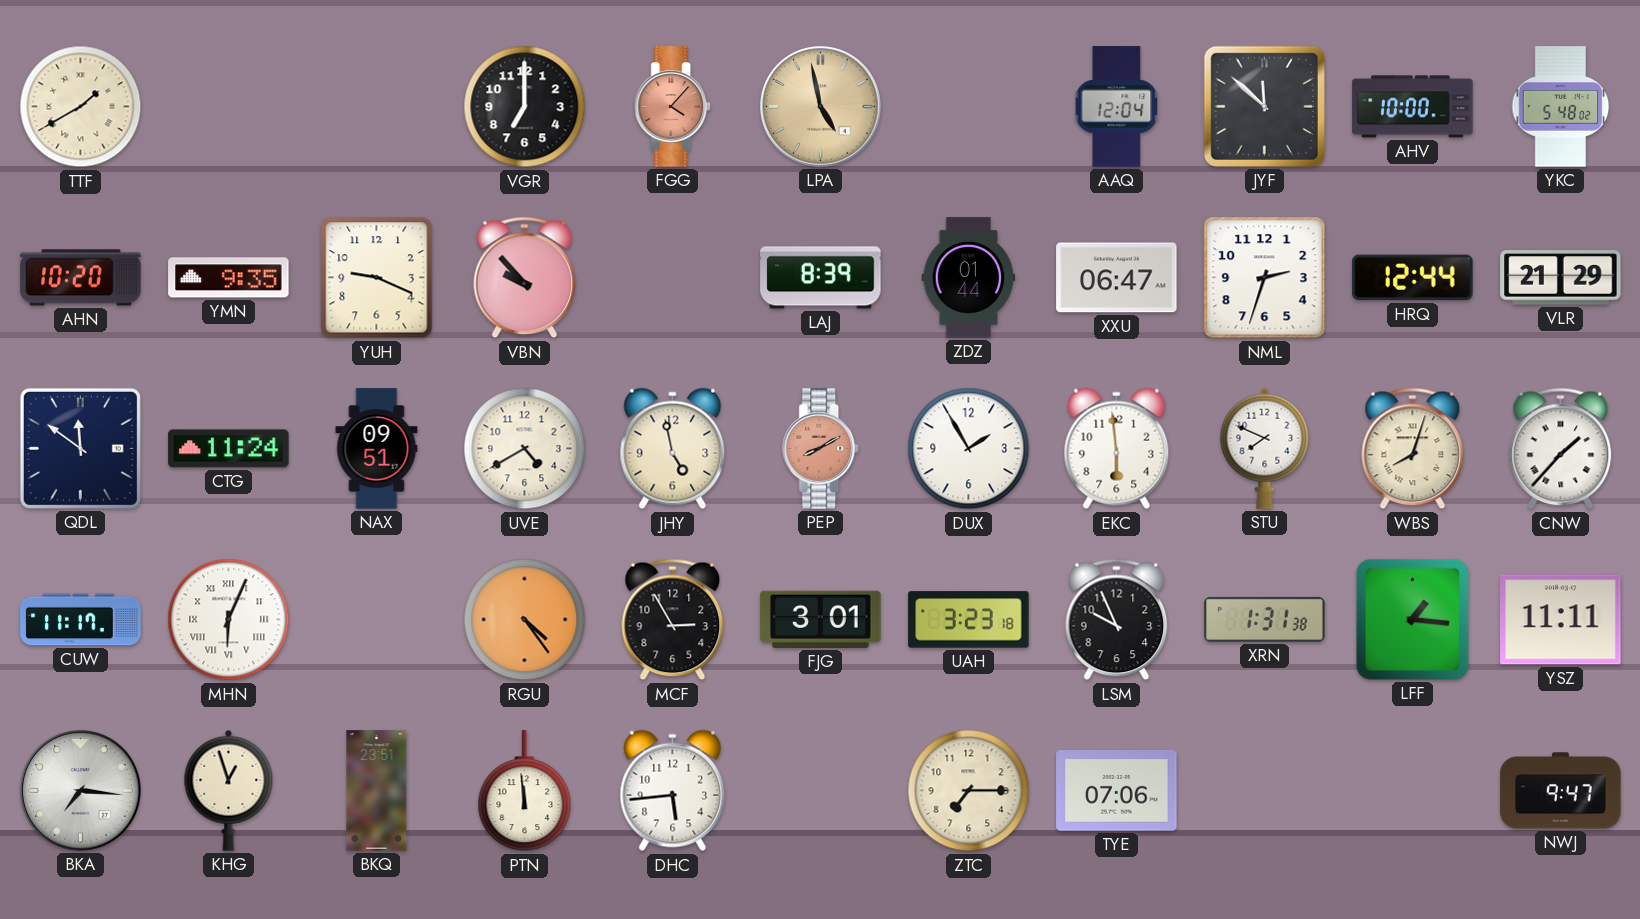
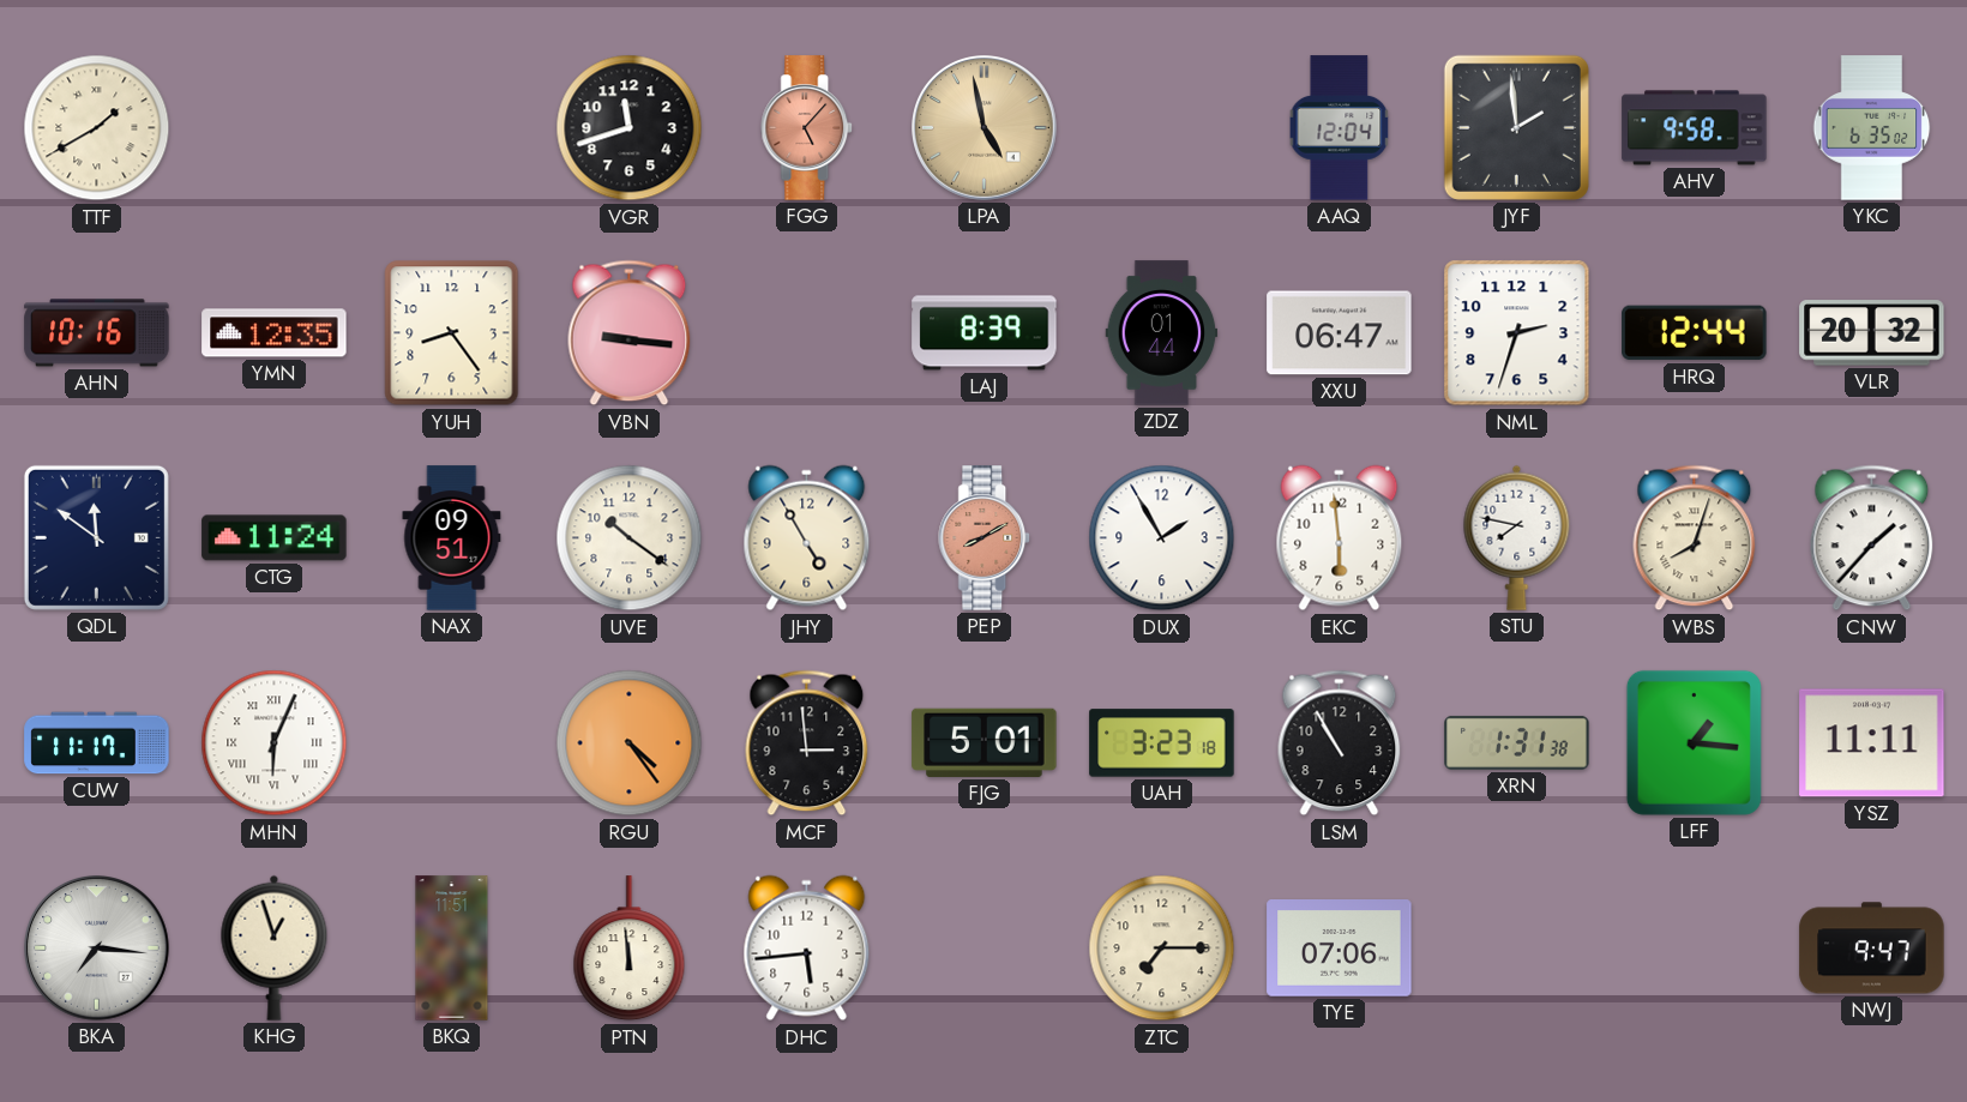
VGR: 7:00 -> 11:42
FGG: 4:07 -> 5:07
JYF: 11:52 -> 1:59
AHV: 10:00 -> 9:58
YKC: 5:48 -> 6:35
AHN: 10:20 -> 10:16
YMN: 9:35 -> 12:35
YUH: 9:19 -> 8:24
VBN: 9:53 -> 9:16
VLR: 21:29 -> 20:32
UVE: 4:40 -> 10:21
JHY: 4:58 -> 4:55
STU: 7:49 -> 7:47
MCF: 2:55 -> 2:59
FJG: 3:01 -> 5:01
LSM: 9:56 -> 10:55
BKQ: 23:51 -> 11:51
